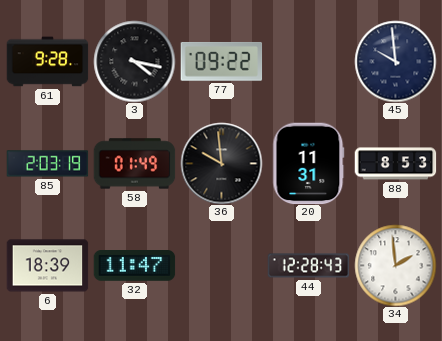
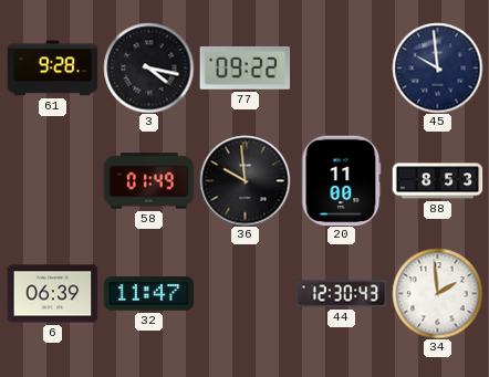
85: 2:03 -> none
20: 11:31 -> 11:00
6: 18:39 -> 06:39
44: 12:28 -> 12:30
